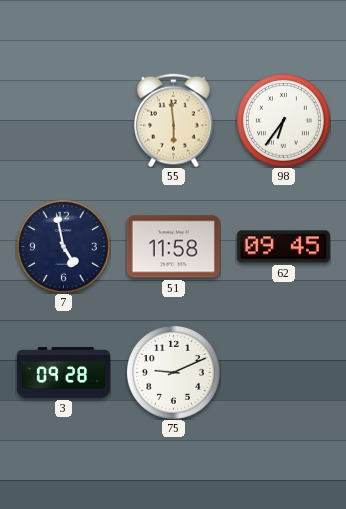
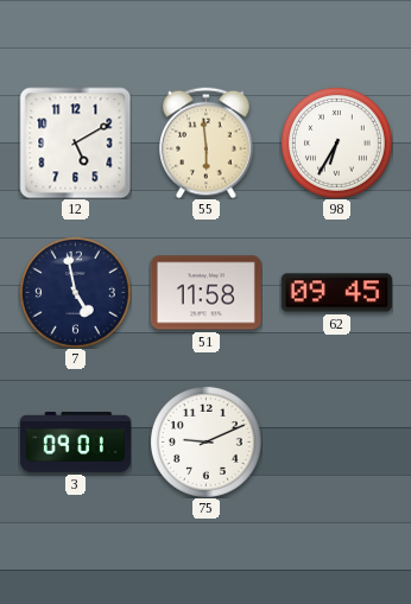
12: none -> 5:10
98: 6:36 -> 6:35
3: 09:28 -> 09:01
